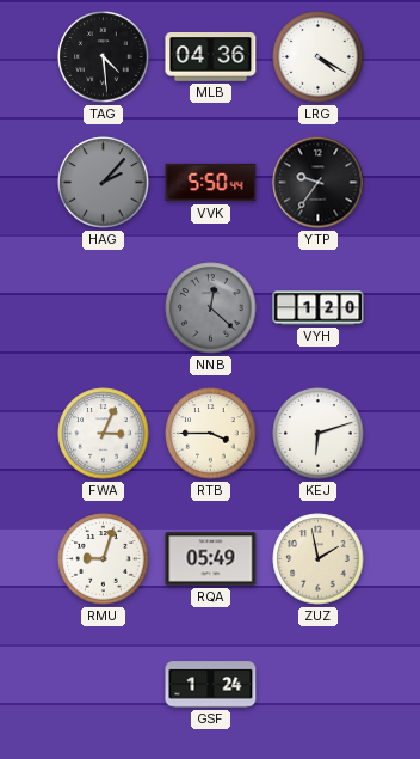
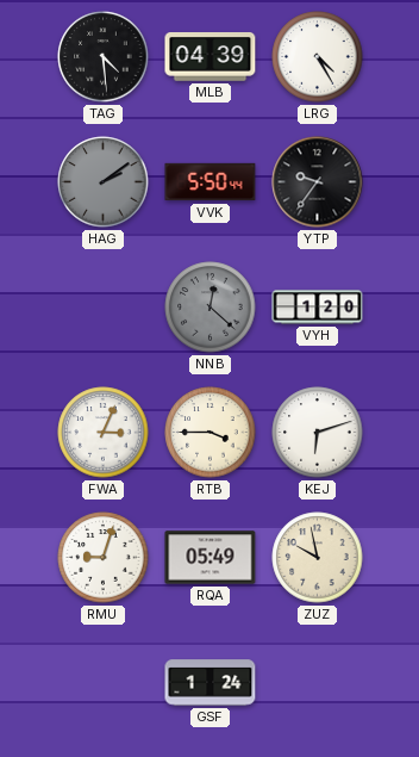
MLB: 04:36 -> 04:39
LRG: 4:20 -> 4:25
HAG: 2:07 -> 2:09
ZUZ: 1:58 -> 9:58
